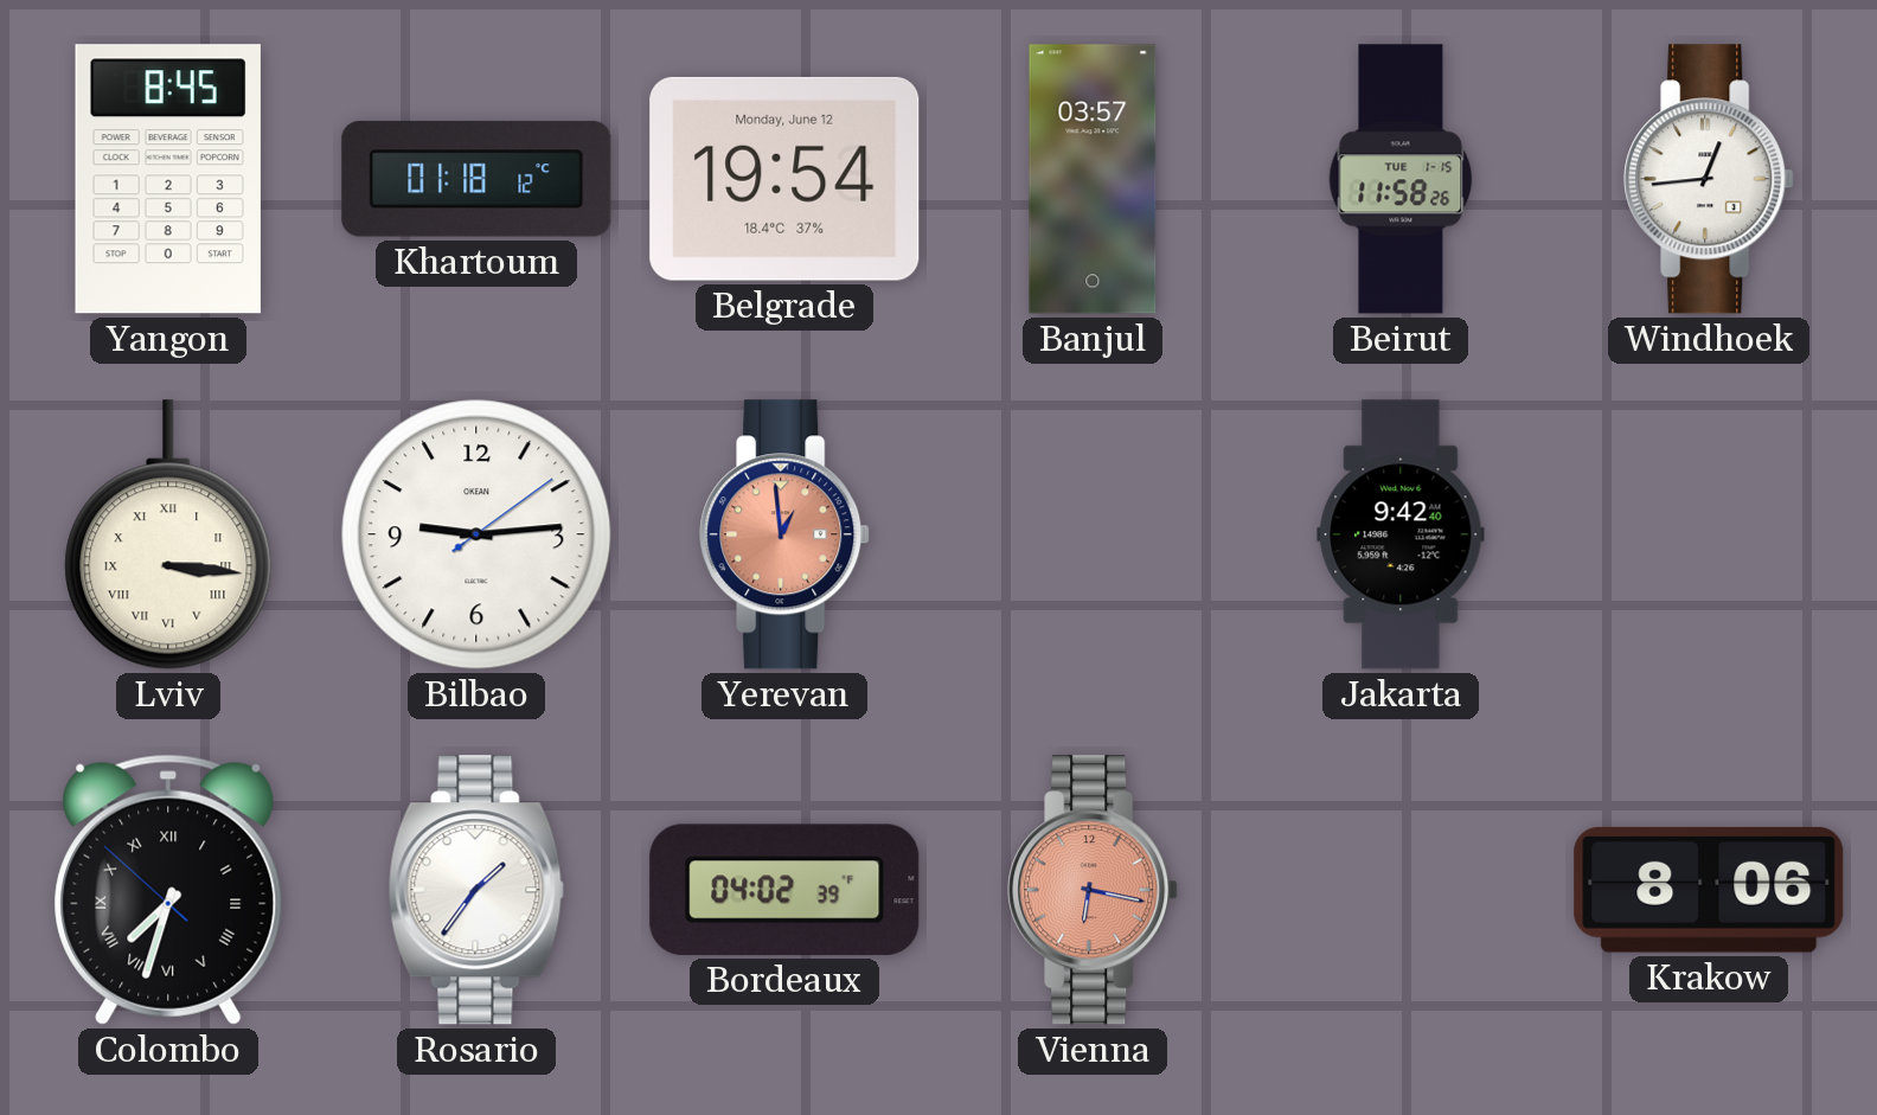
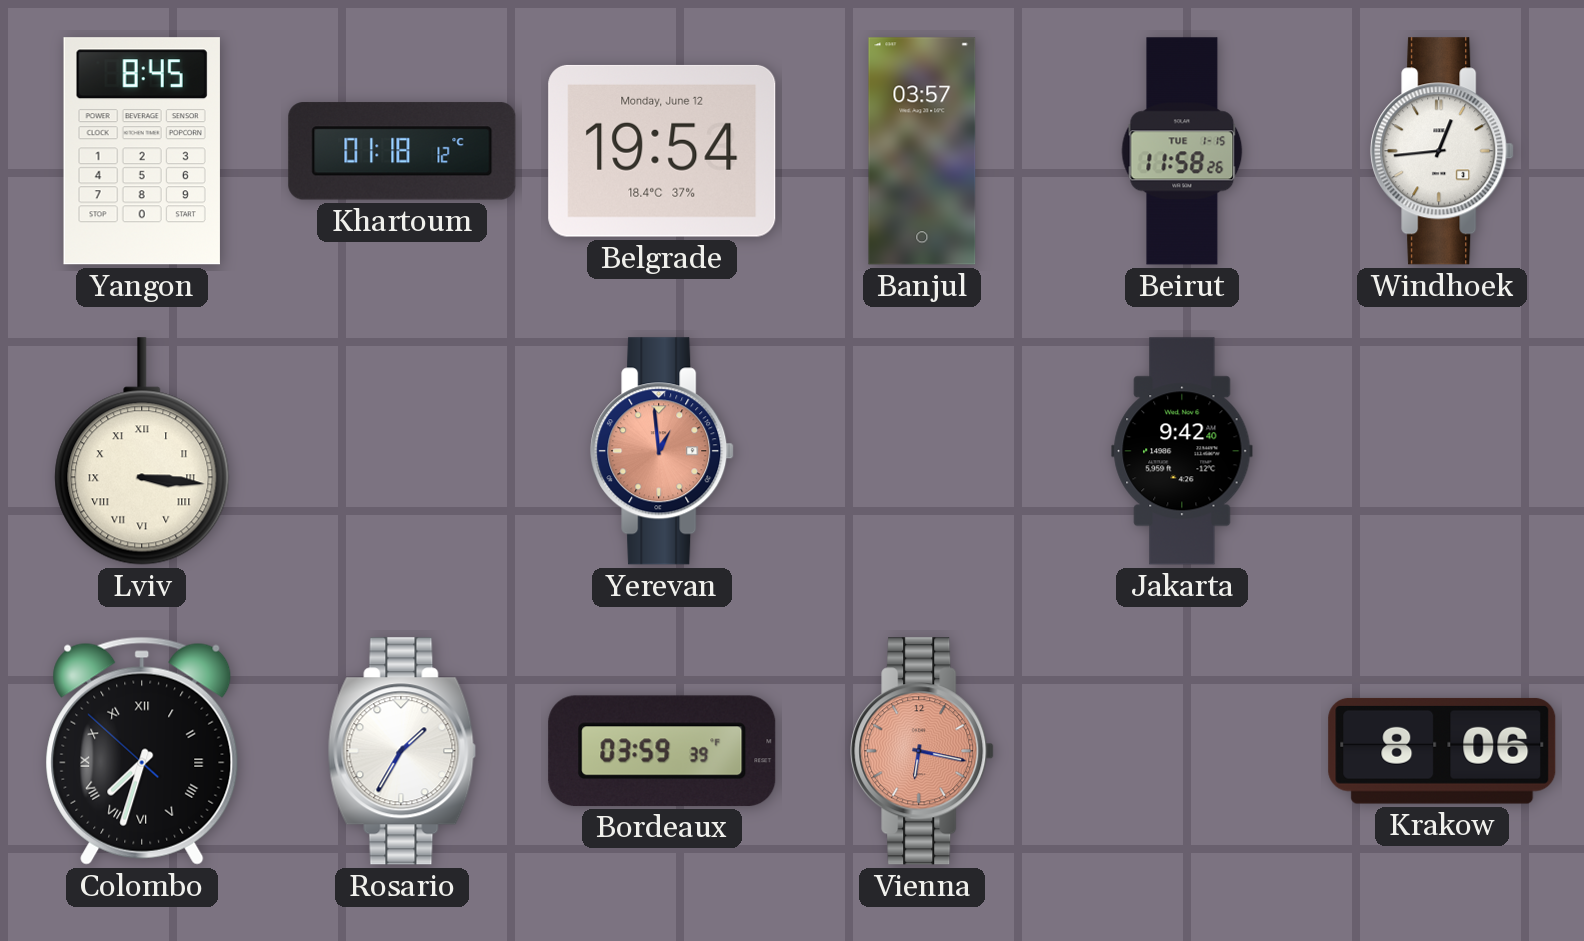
Bilbao: 9:14 -> none
Rosario: 1:36 -> 1:35
Bordeaux: 04:02 -> 03:59
